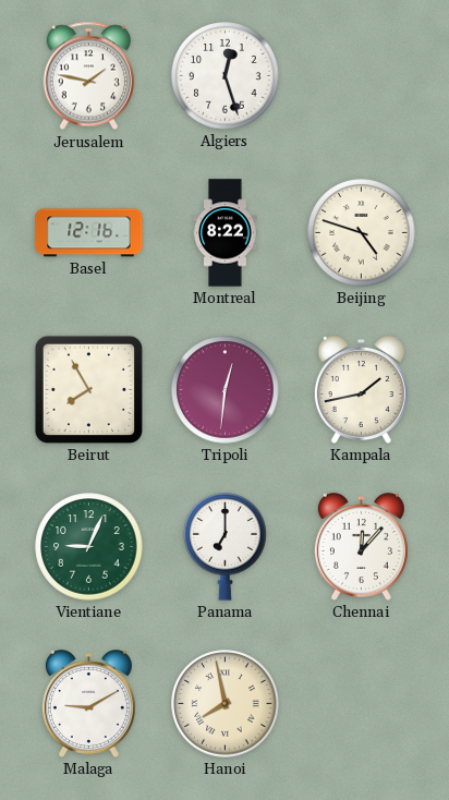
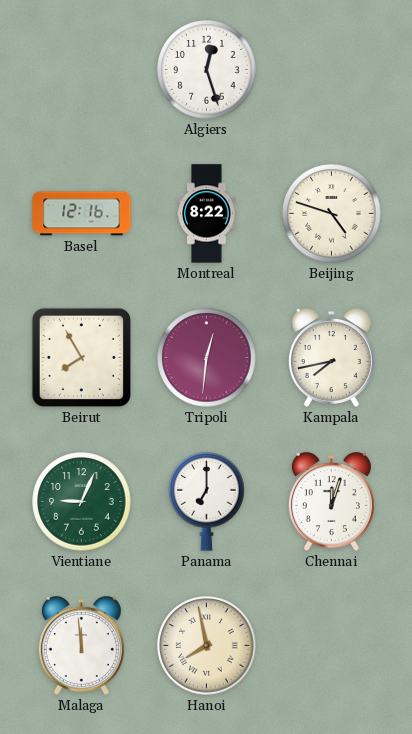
Jerusalem: 1:47 -> none
Kampala: 1:43 -> 7:43
Chennai: 12:07 -> 12:03
Malaga: 9:10 -> 11:59
